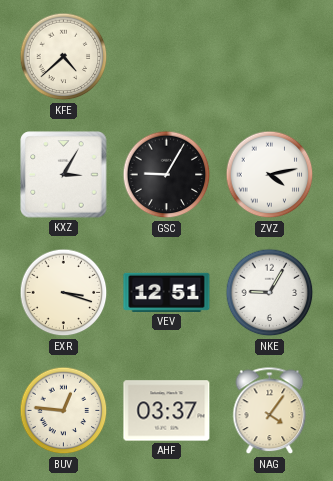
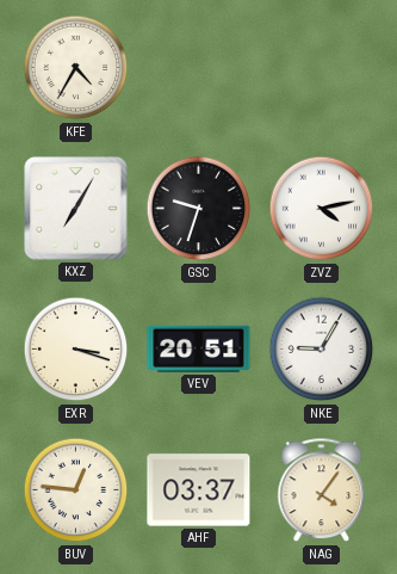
KFE: 4:38 -> 4:35
KXZ: 3:05 -> 7:05
GSC: 9:05 -> 9:33
VEV: 12:51 -> 20:51
